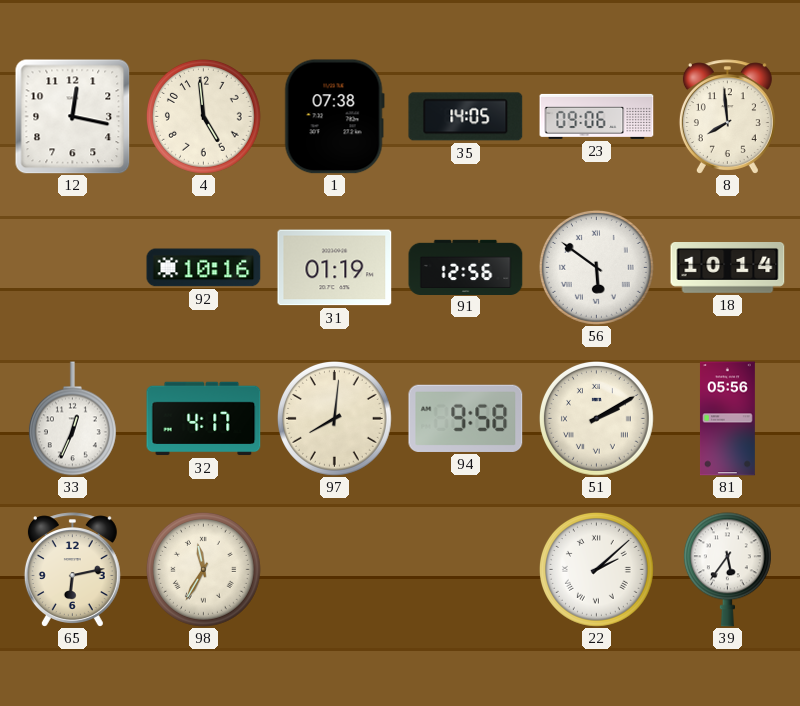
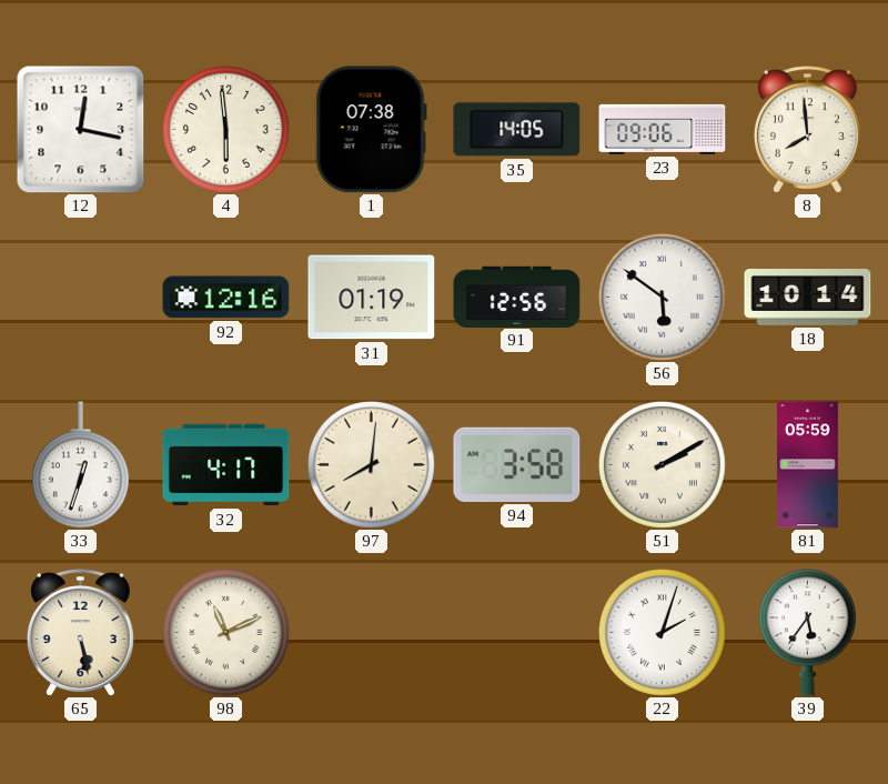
4: 4:59 -> 5:59
92: 10:16 -> 12:16
33: 12:34 -> 12:33
94: 9:58 -> 3:58
81: 05:56 -> 05:59
65: 6:13 -> 5:28
98: 11:35 -> 11:11
22: 2:08 -> 2:03
